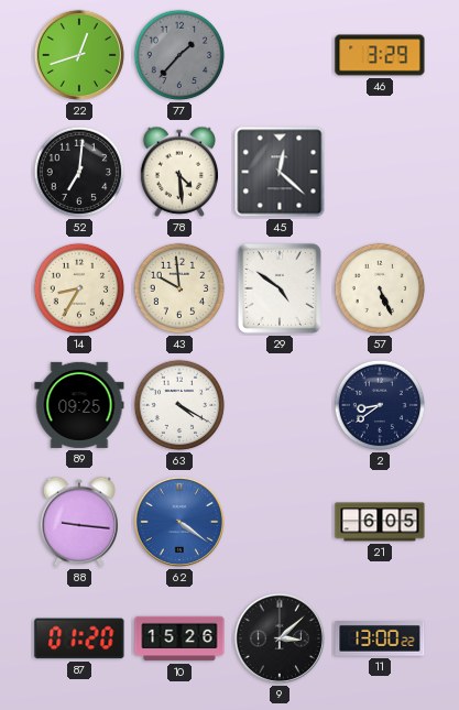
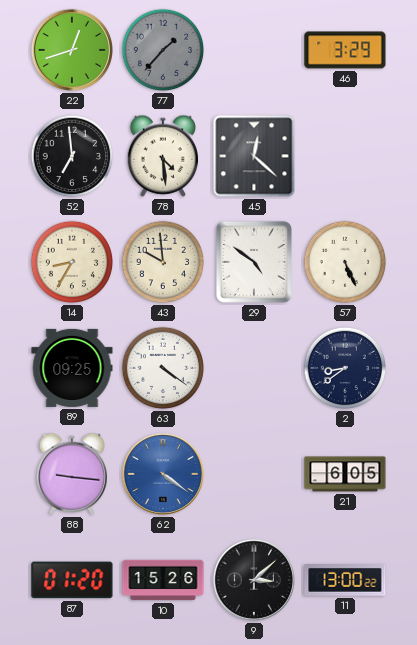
52: 7:01 -> 6:59
63: 4:20 -> 4:21
